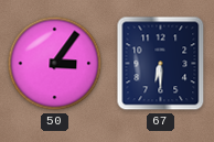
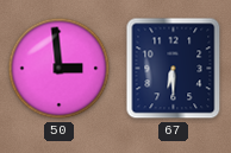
50: 3:06 -> 2:59
